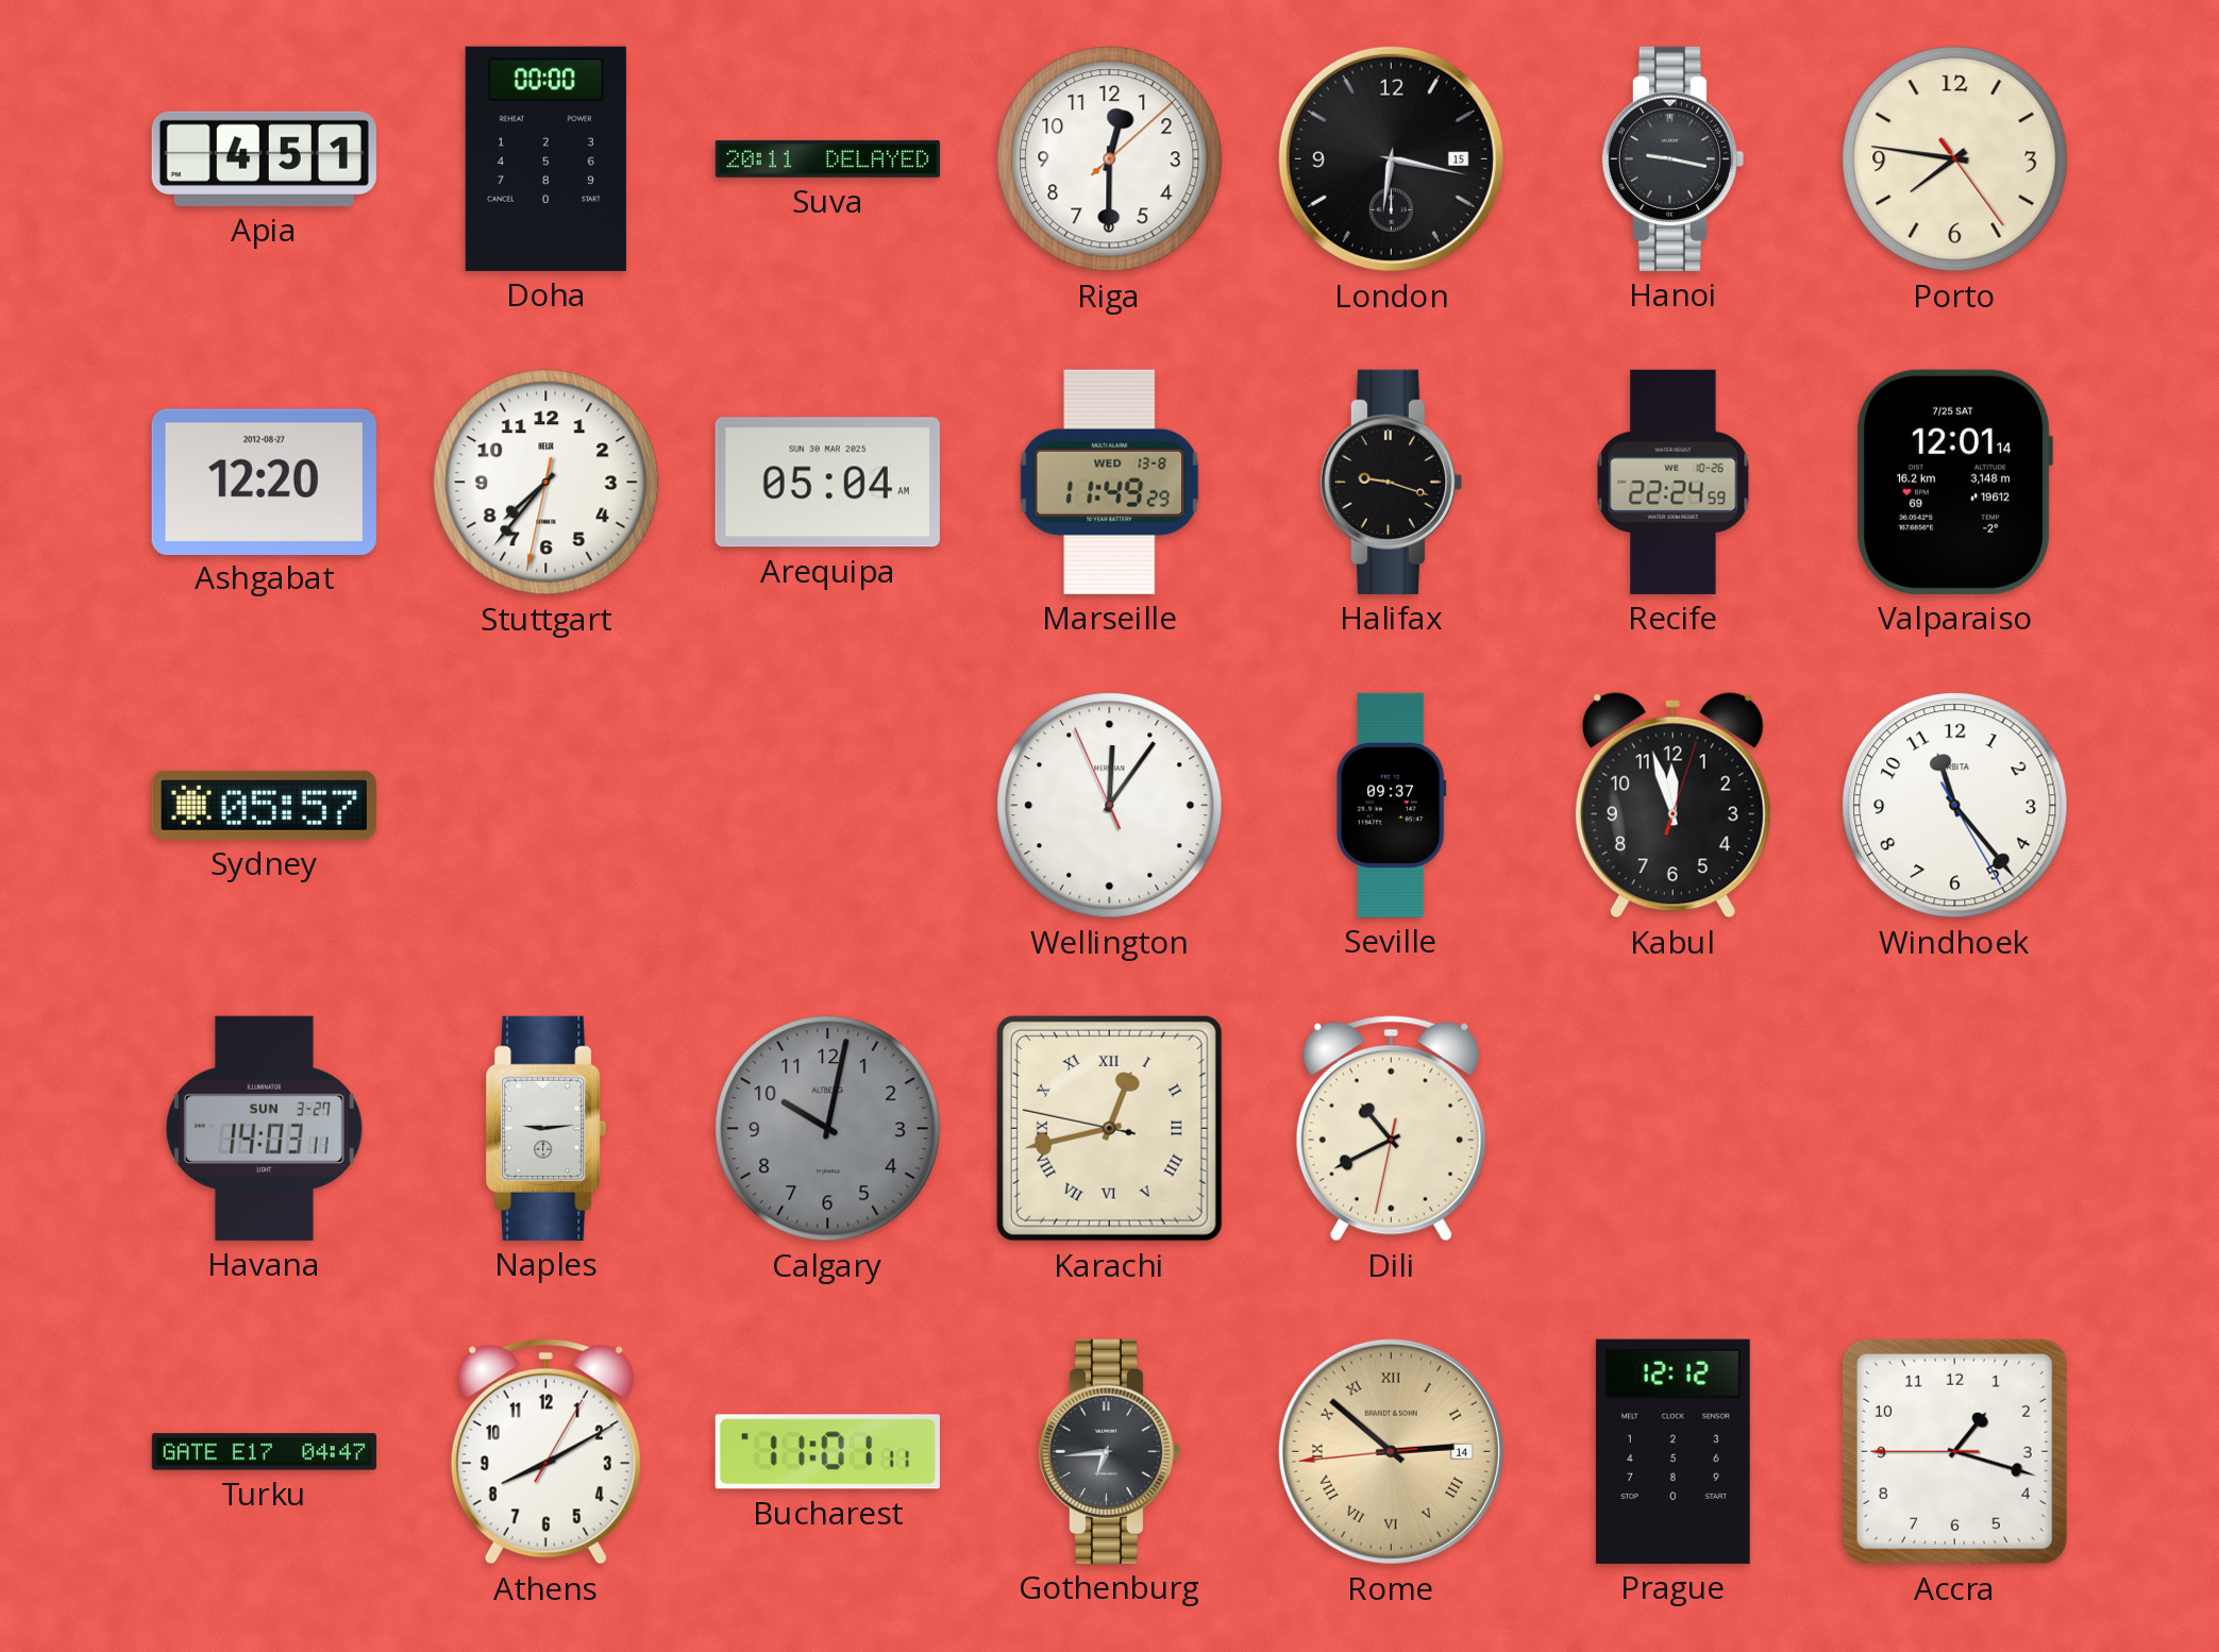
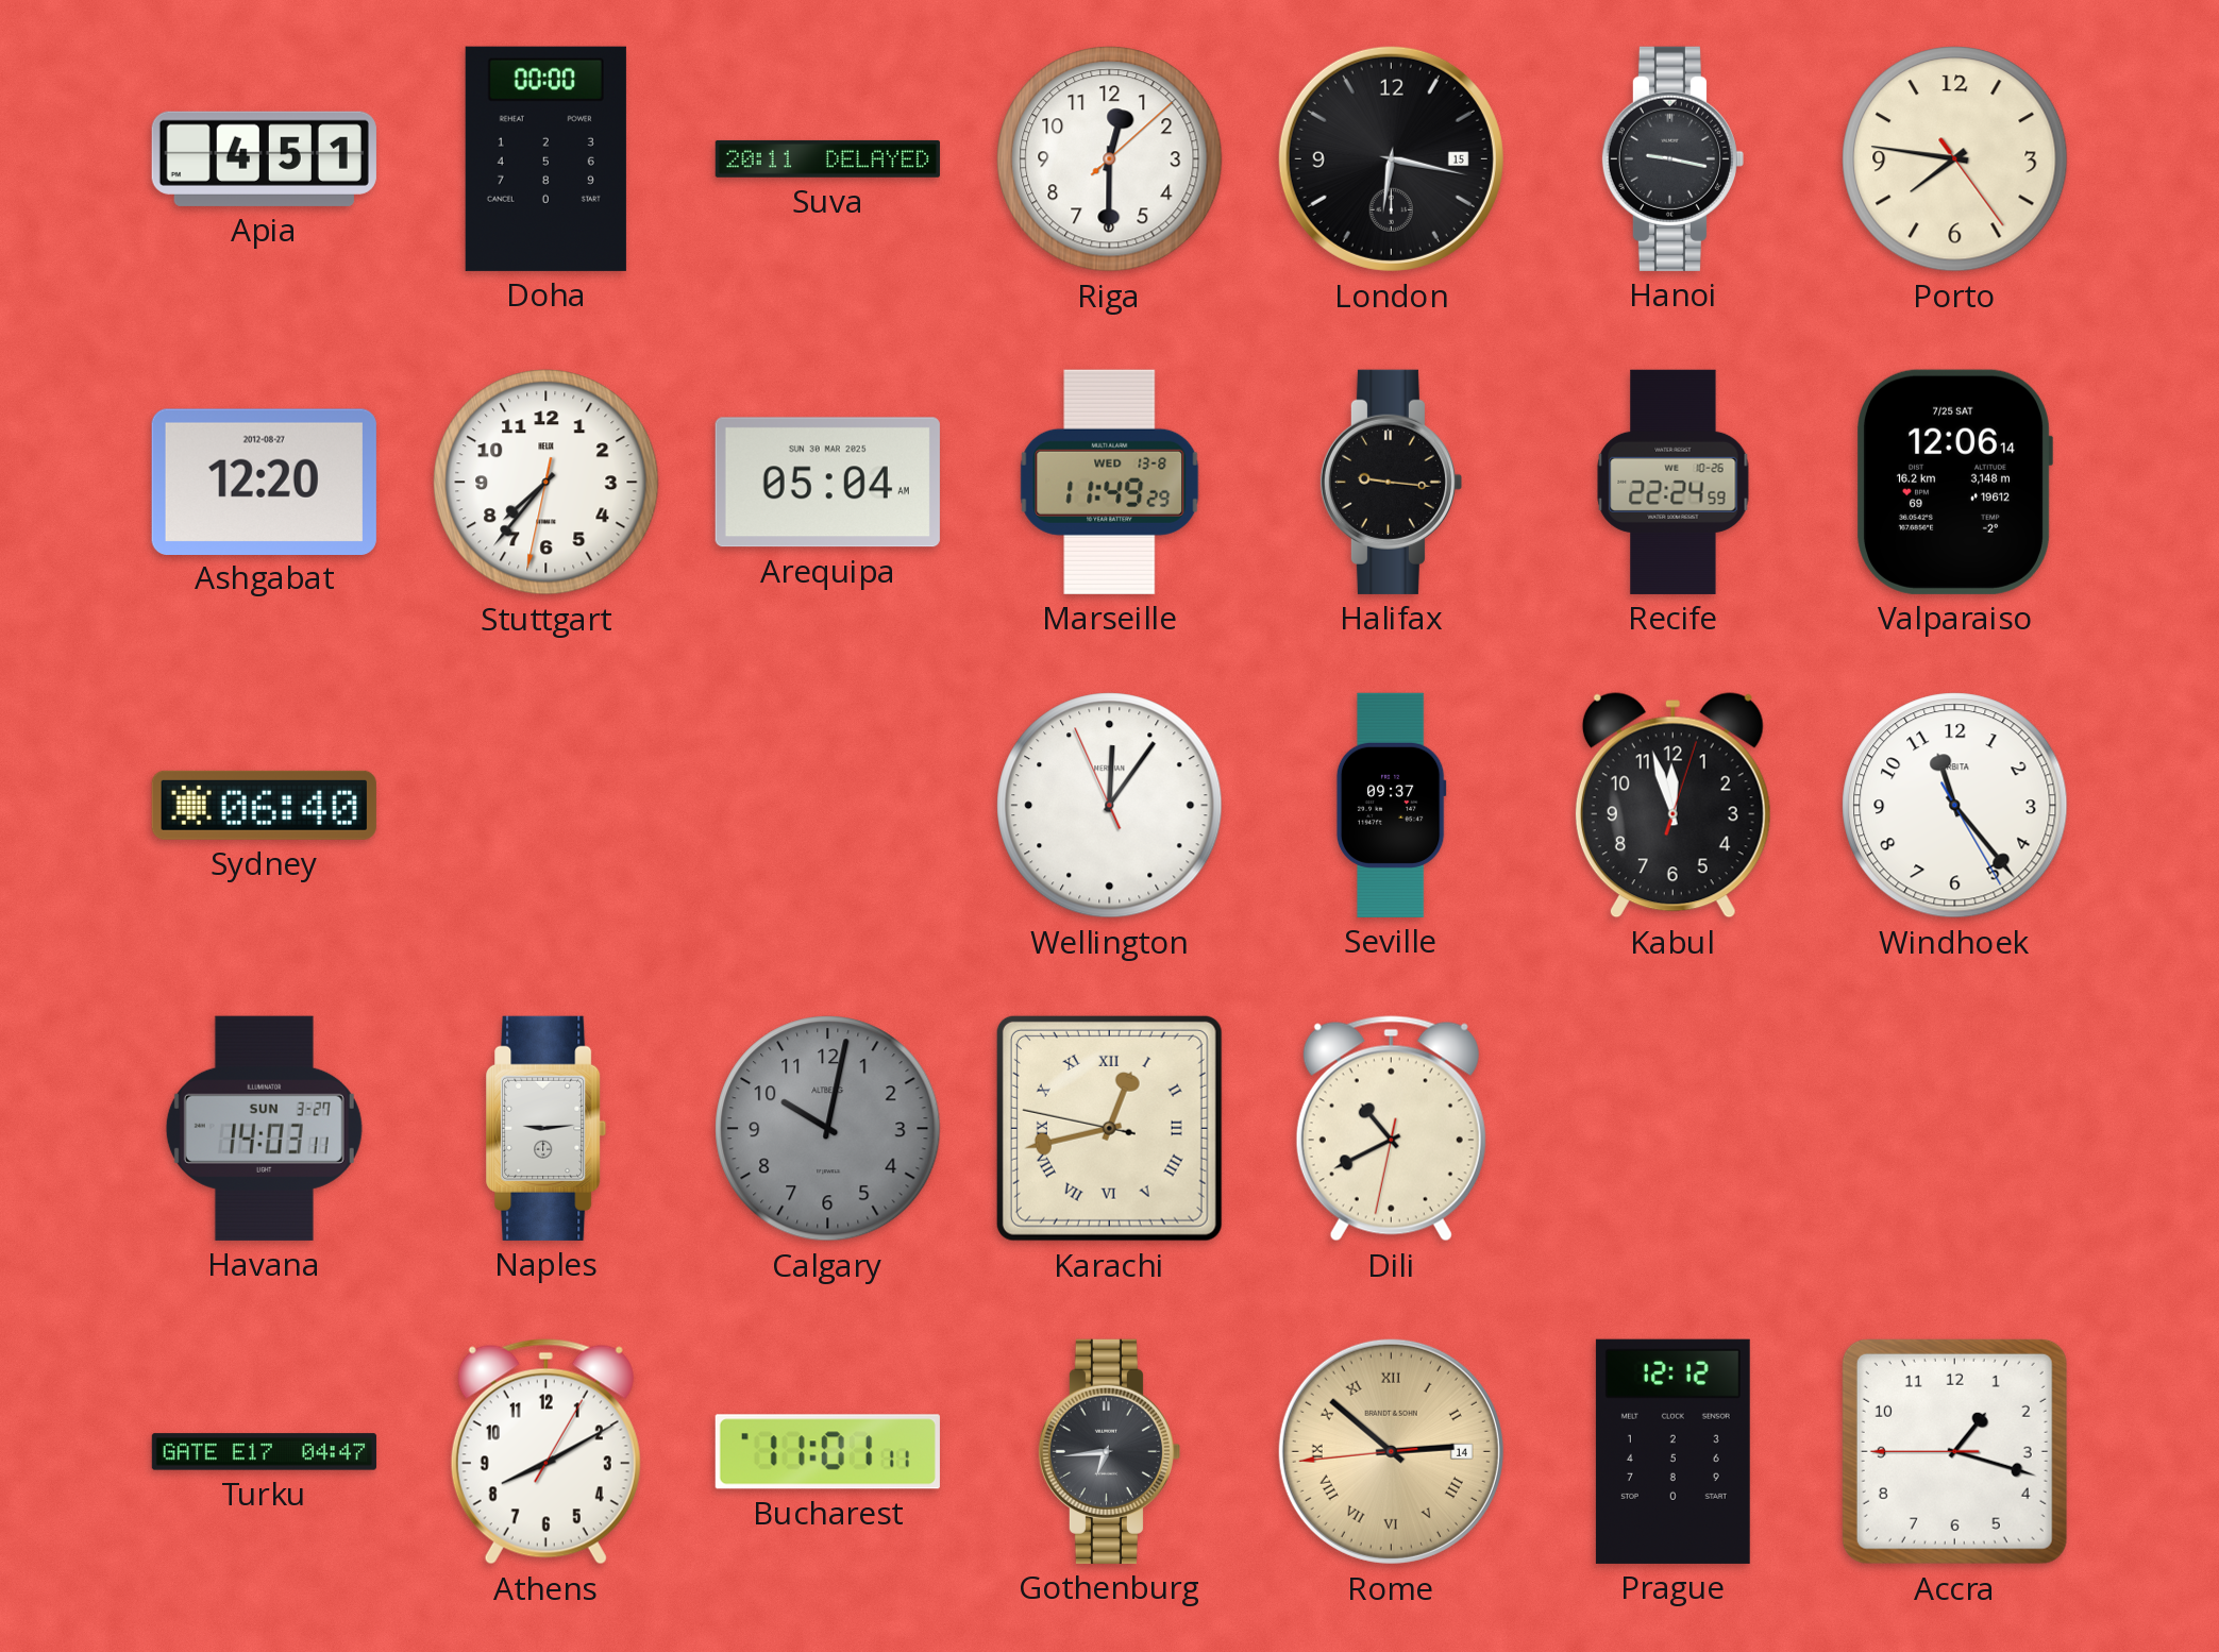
Halifax: 9:18 -> 9:16
Valparaiso: 12:01 -> 12:06
Sydney: 05:57 -> 06:40
